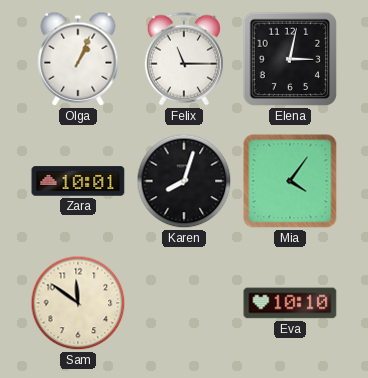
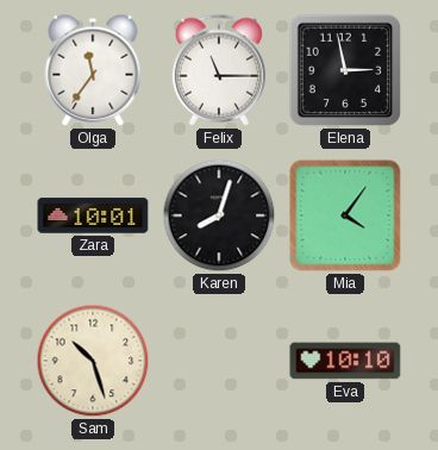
Olga: 1:04 -> 11:36
Elena: 3:02 -> 2:58
Sam: 11:51 -> 10:27
